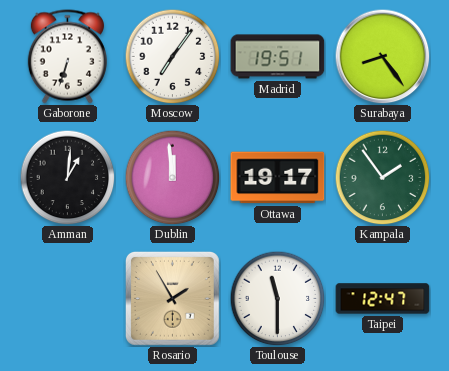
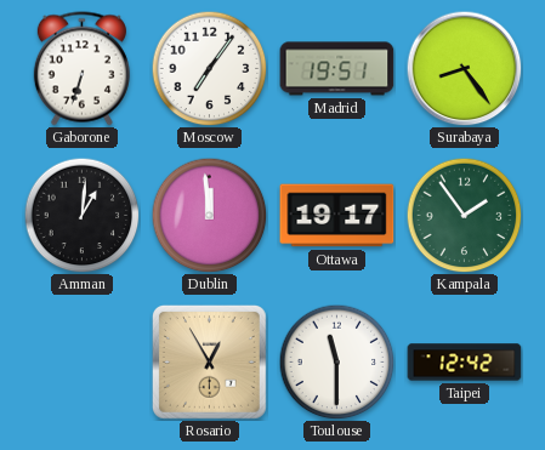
Rosario: 1:55 -> 12:55
Taipei: 12:47 -> 12:42
